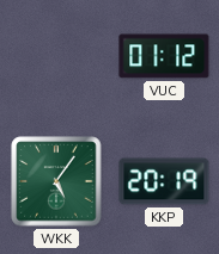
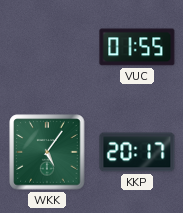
VUC: 01:12 -> 01:55
KKP: 20:19 -> 20:17
